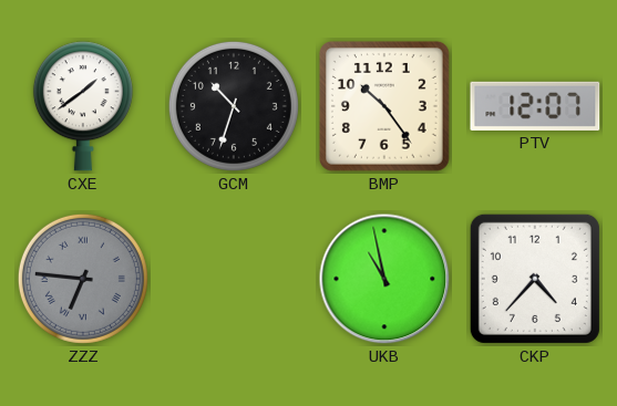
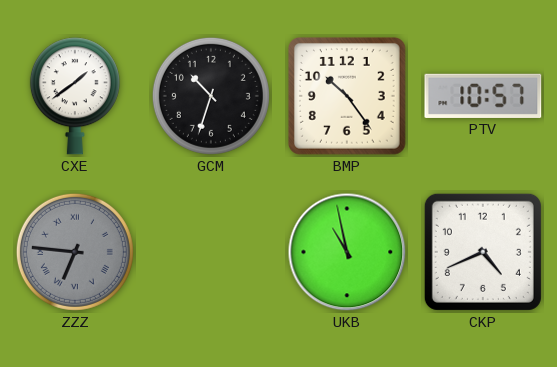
PTV: 12:07 -> 10:57
CKP: 4:37 -> 4:41
